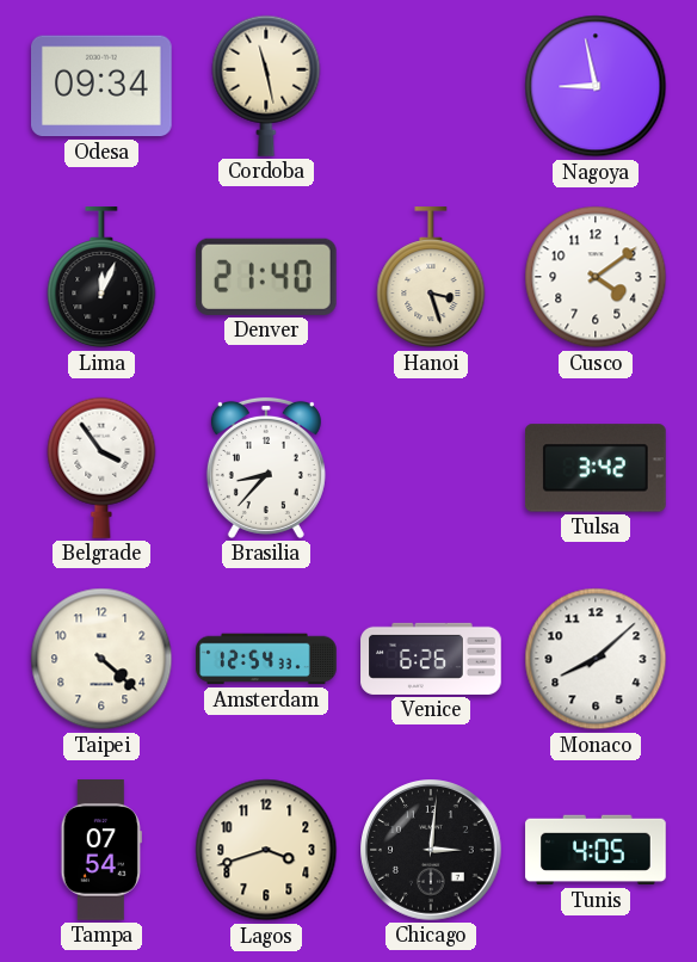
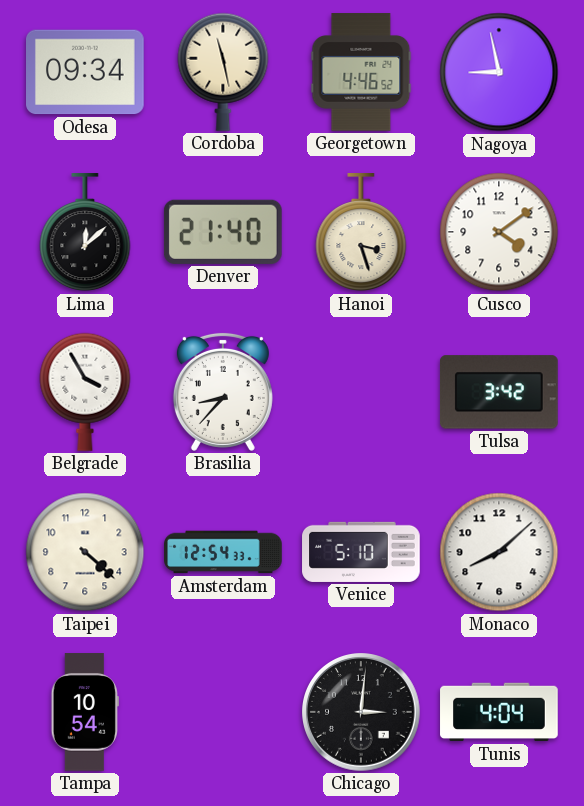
Georgetown: none -> 4:46
Lima: 12:04 -> 12:08
Belgrade: 3:54 -> 3:55
Venice: 6:26 -> 5:10
Tampa: 07:54 -> 10:54
Lagos: 3:42 -> none
Tunis: 4:05 -> 4:04
